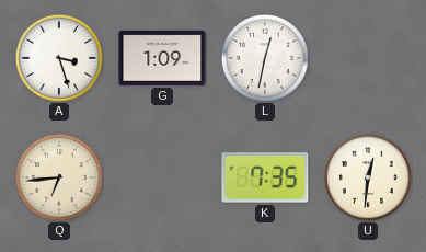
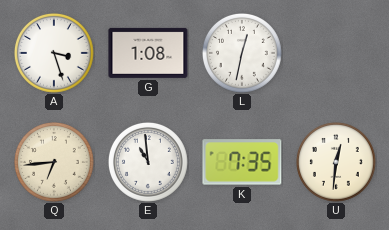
G: 1:09 -> 1:08
E: none -> 10:59
